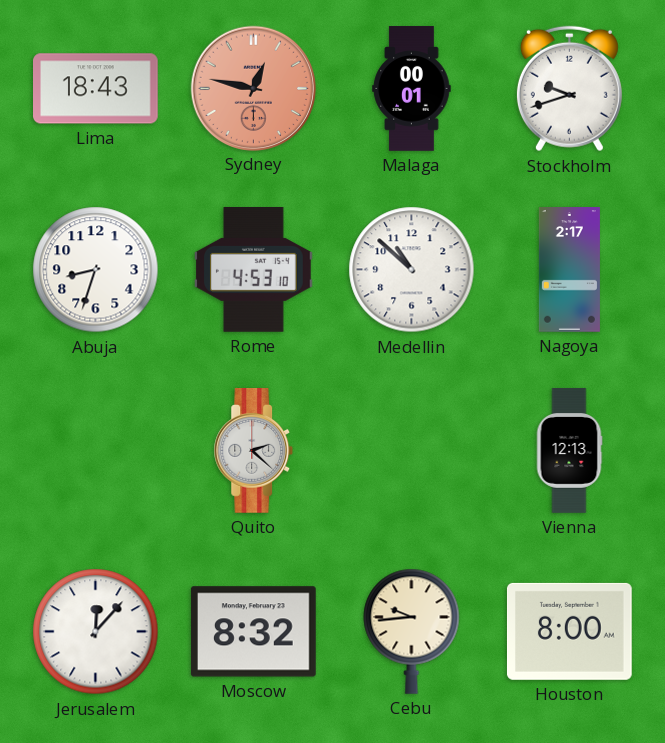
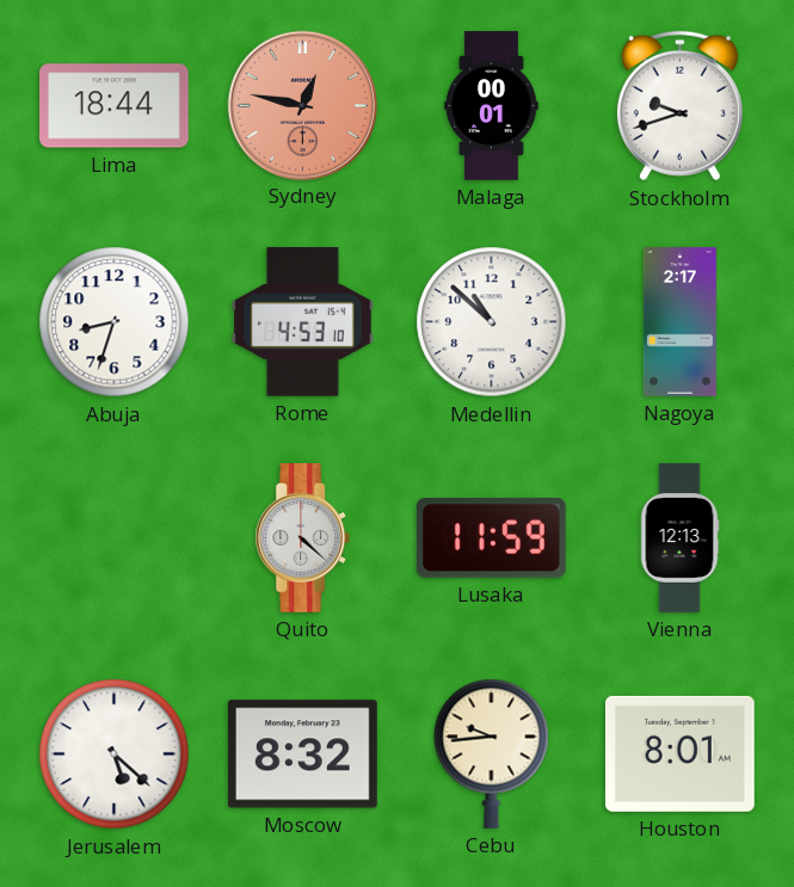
Lima: 18:43 -> 18:44
Quito: 2:22 -> 4:22
Lusaka: none -> 11:59
Jerusalem: 12:07 -> 5:22
Houston: 8:00 -> 8:01
